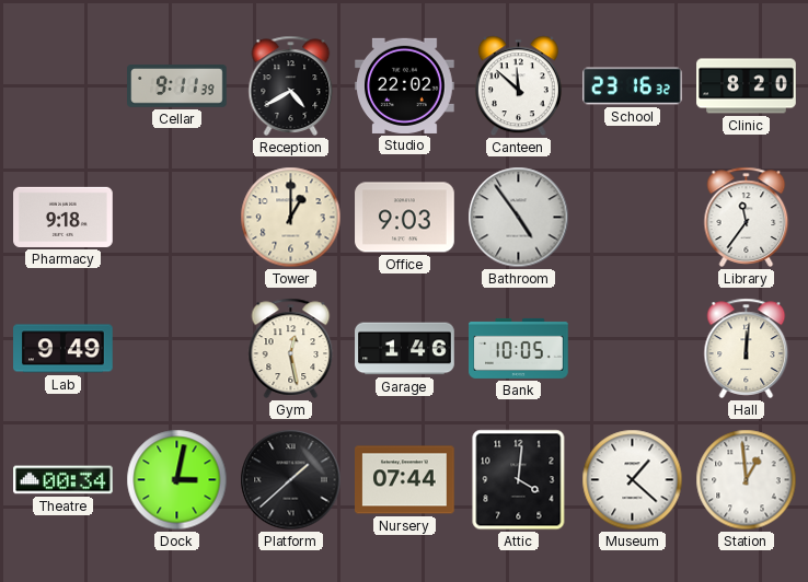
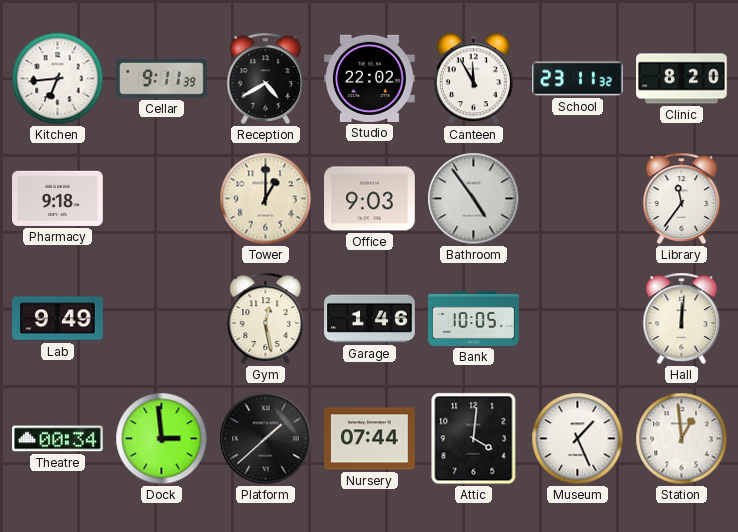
Kitchen: none -> 6:44
Canteen: 11:52 -> 11:55
School: 23:16 -> 23:11
Dock: 3:02 -> 2:59
Museum: 1:22 -> 1:26
